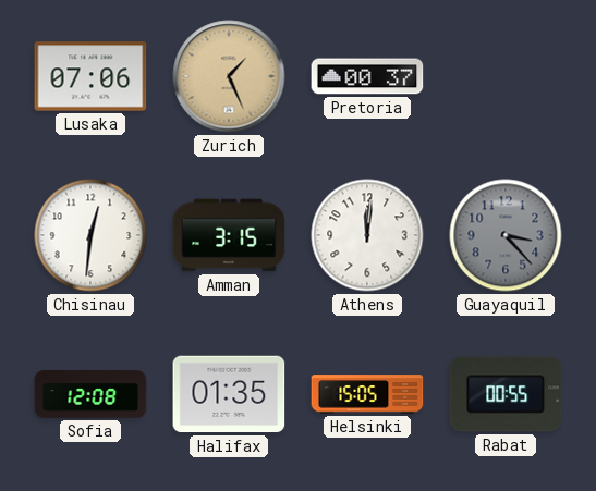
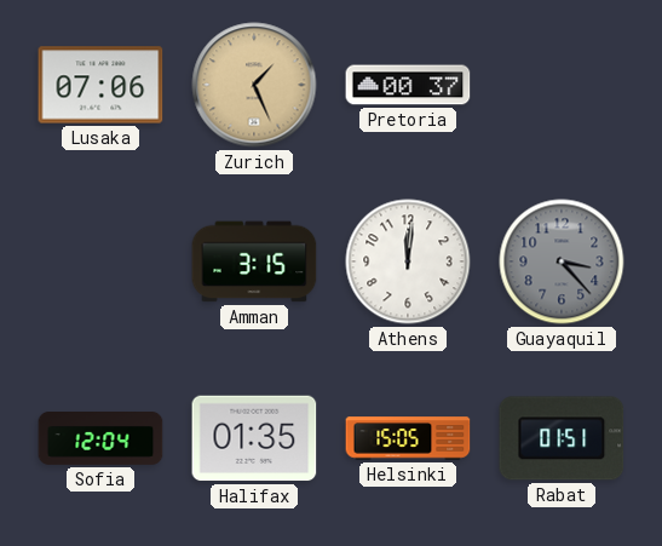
Chisinau: 12:31 -> none
Sofia: 12:08 -> 12:04
Rabat: 00:55 -> 01:51
